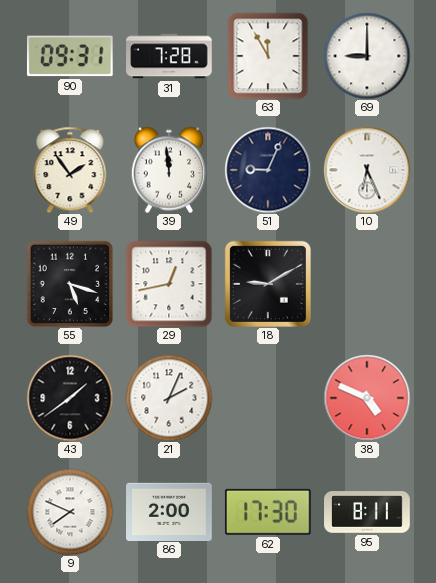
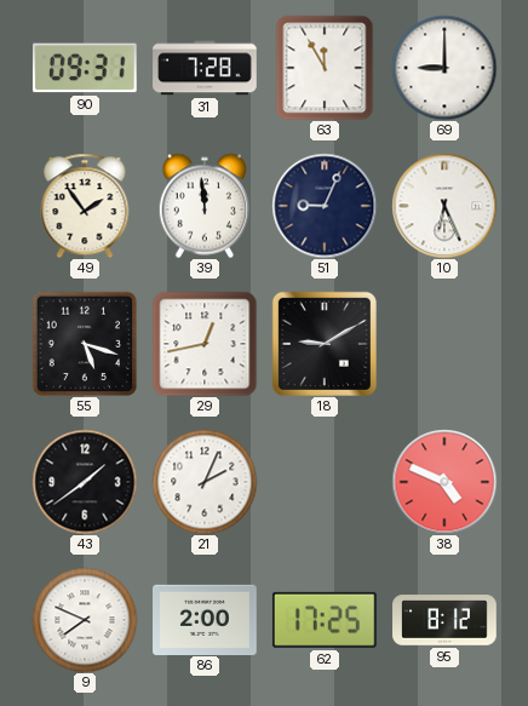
62: 17:30 -> 17:25
95: 8:11 -> 8:12
